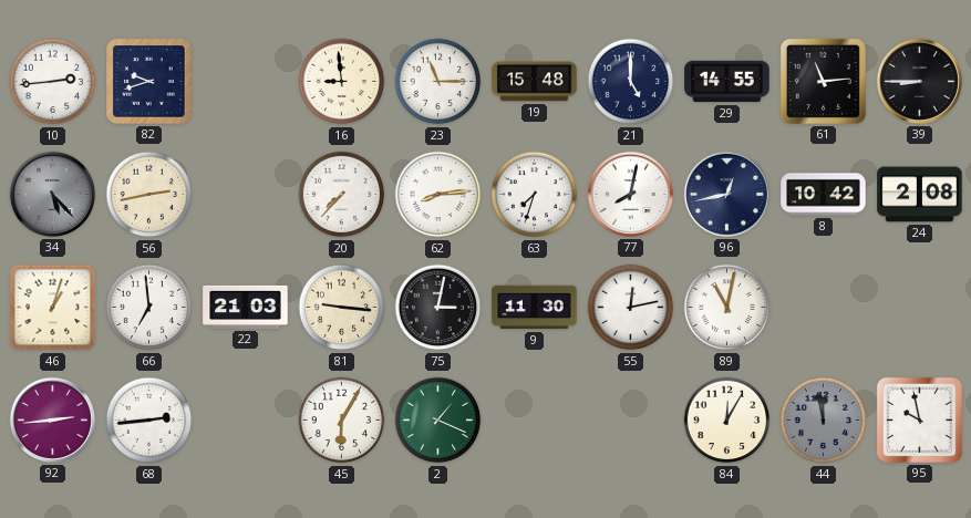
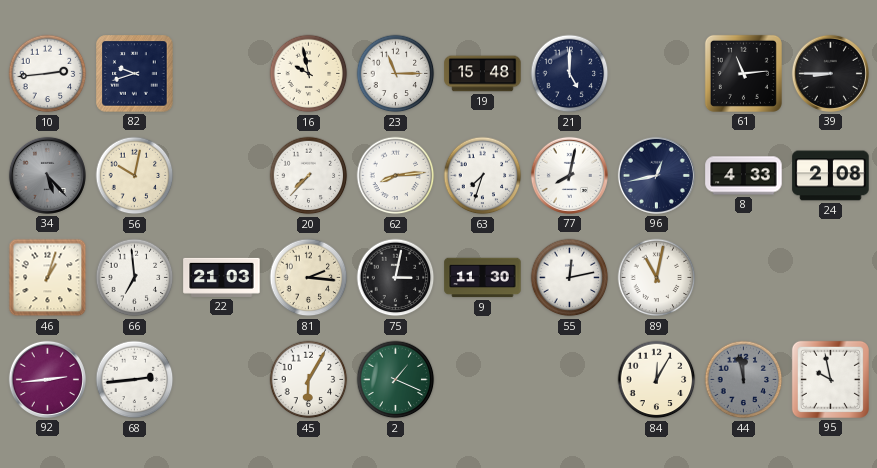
16: 8:59 -> 9:58
29: 14:55 -> none
56: 2:43 -> 10:02
8: 10:42 -> 4:33
81: 9:16 -> 2:16
